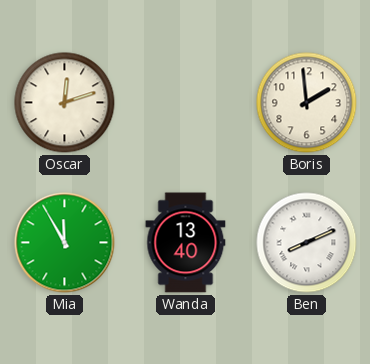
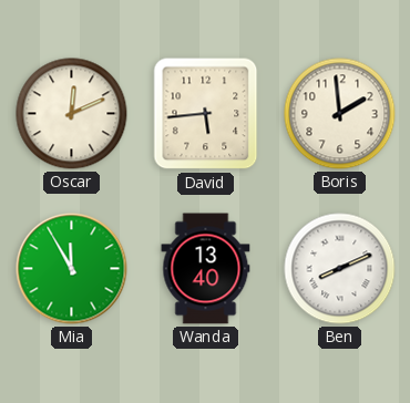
Oscar: 12:12 -> 12:11
David: none -> 5:44
